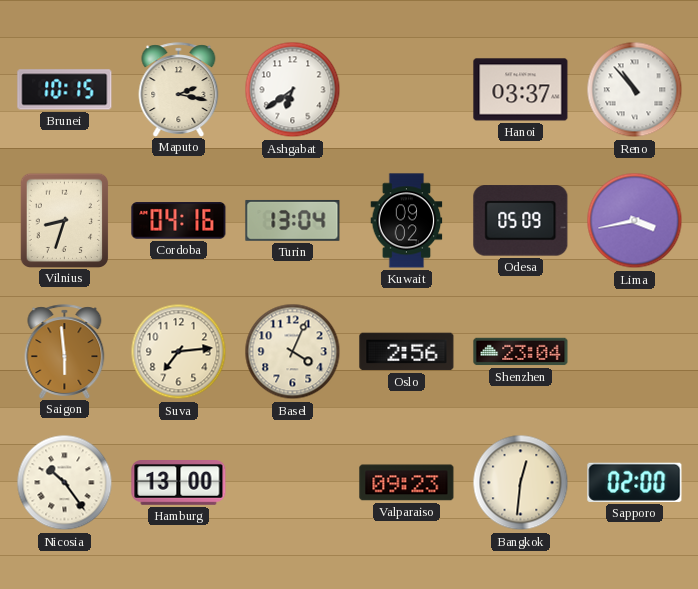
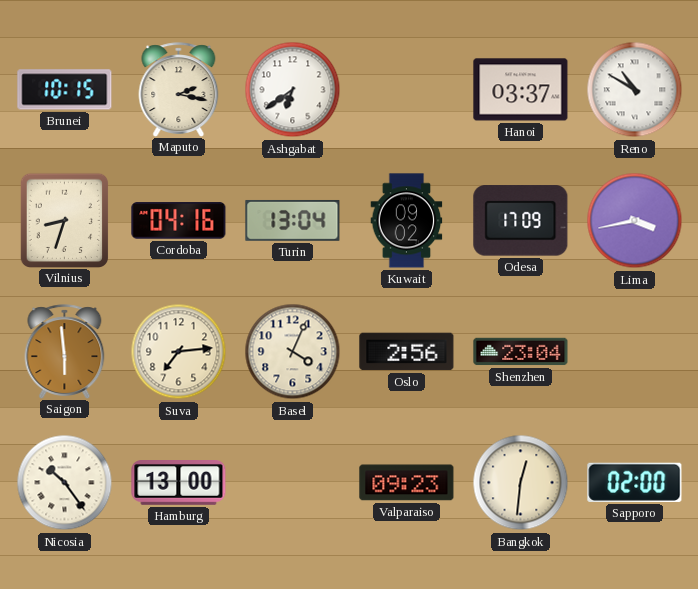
Reno: 10:53 -> 10:50
Odesa: 05:09 -> 17:09
